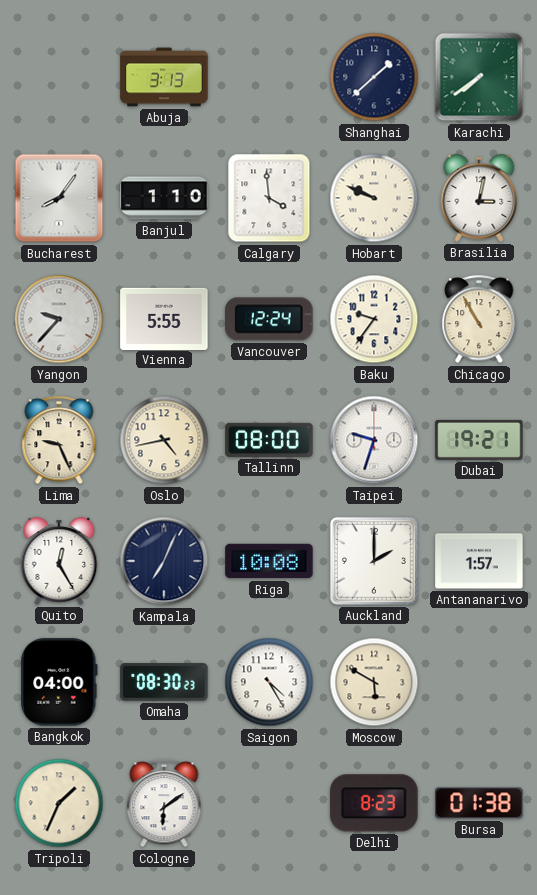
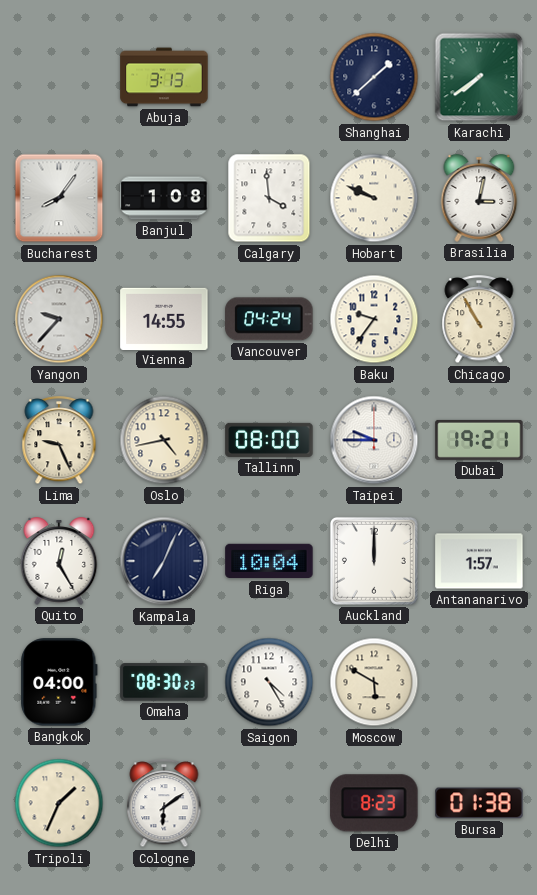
Banjul: 1:10 -> 1:08
Vienna: 5:55 -> 14:55
Vancouver: 12:24 -> 04:24
Taipei: 9:33 -> 9:45
Riga: 10:08 -> 10:04
Auckland: 2:00 -> 12:00
